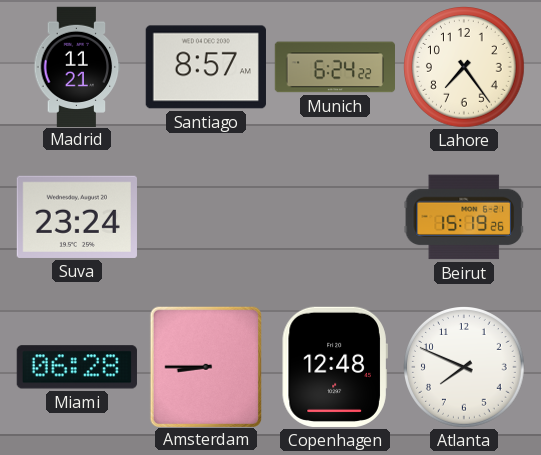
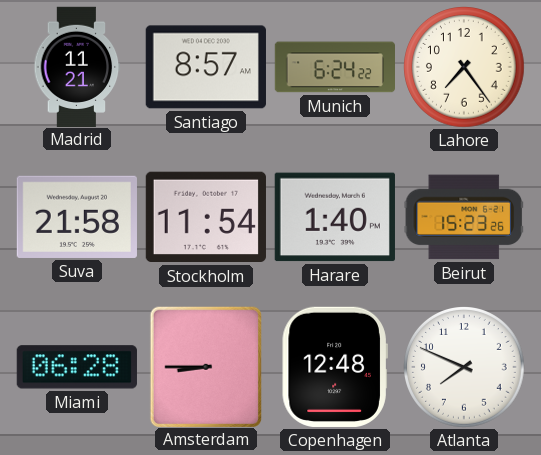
Suva: 23:24 -> 21:58
Stockholm: none -> 11:54
Harare: none -> 1:40
Beirut: 15:19 -> 15:23
